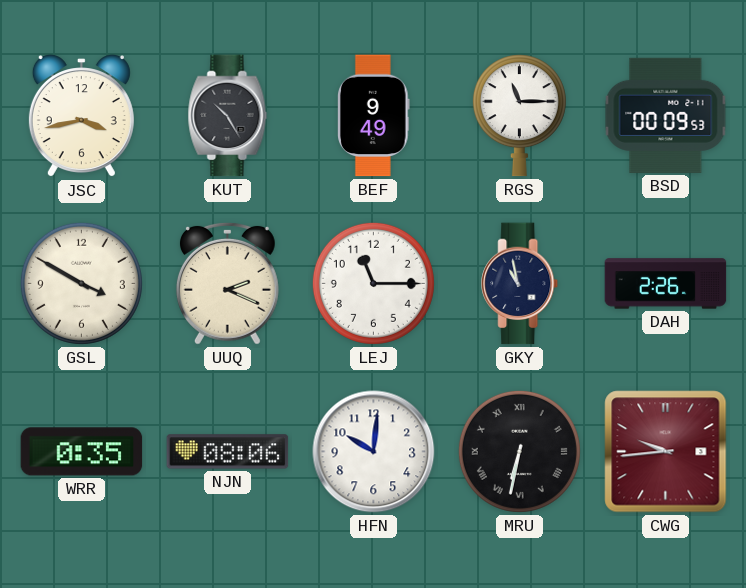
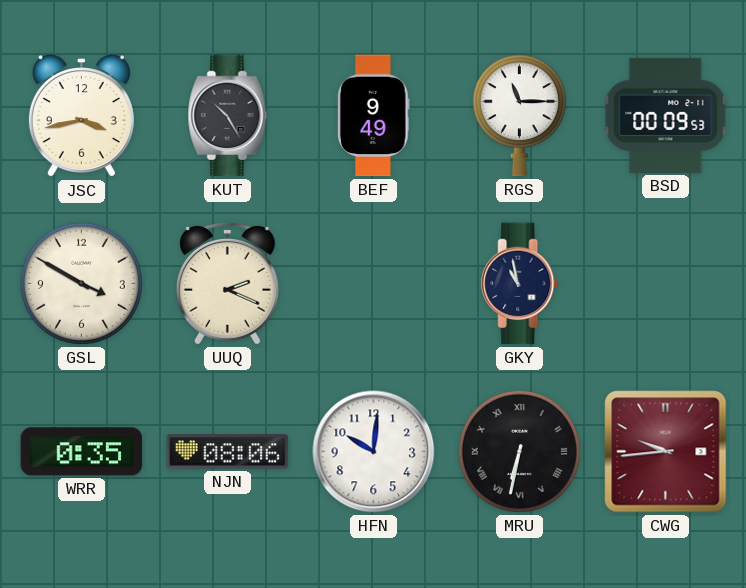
LEJ: 11:15 -> none
DAH: 2:26 -> none
